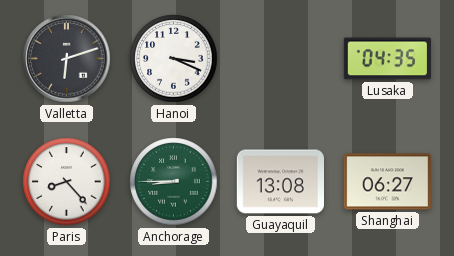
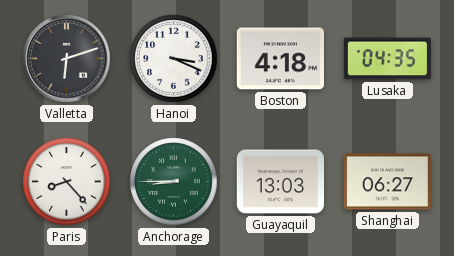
Boston: none -> 4:18
Guayaquil: 13:08 -> 13:03
